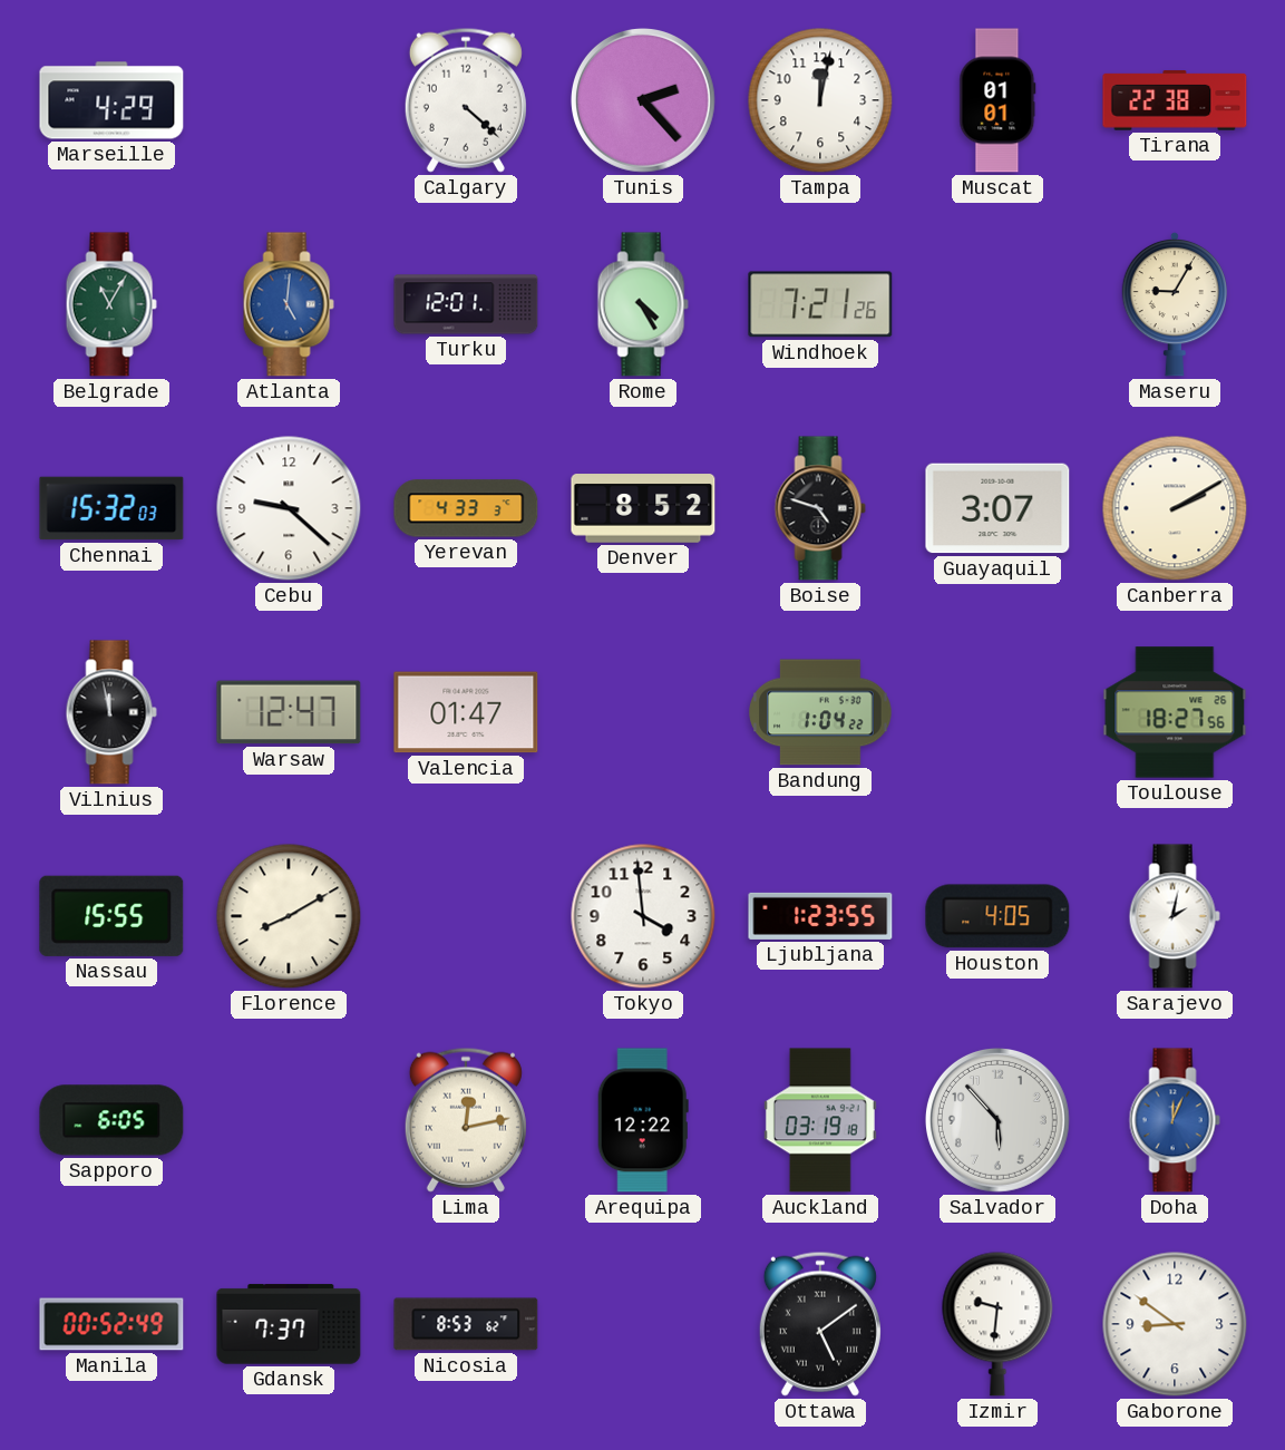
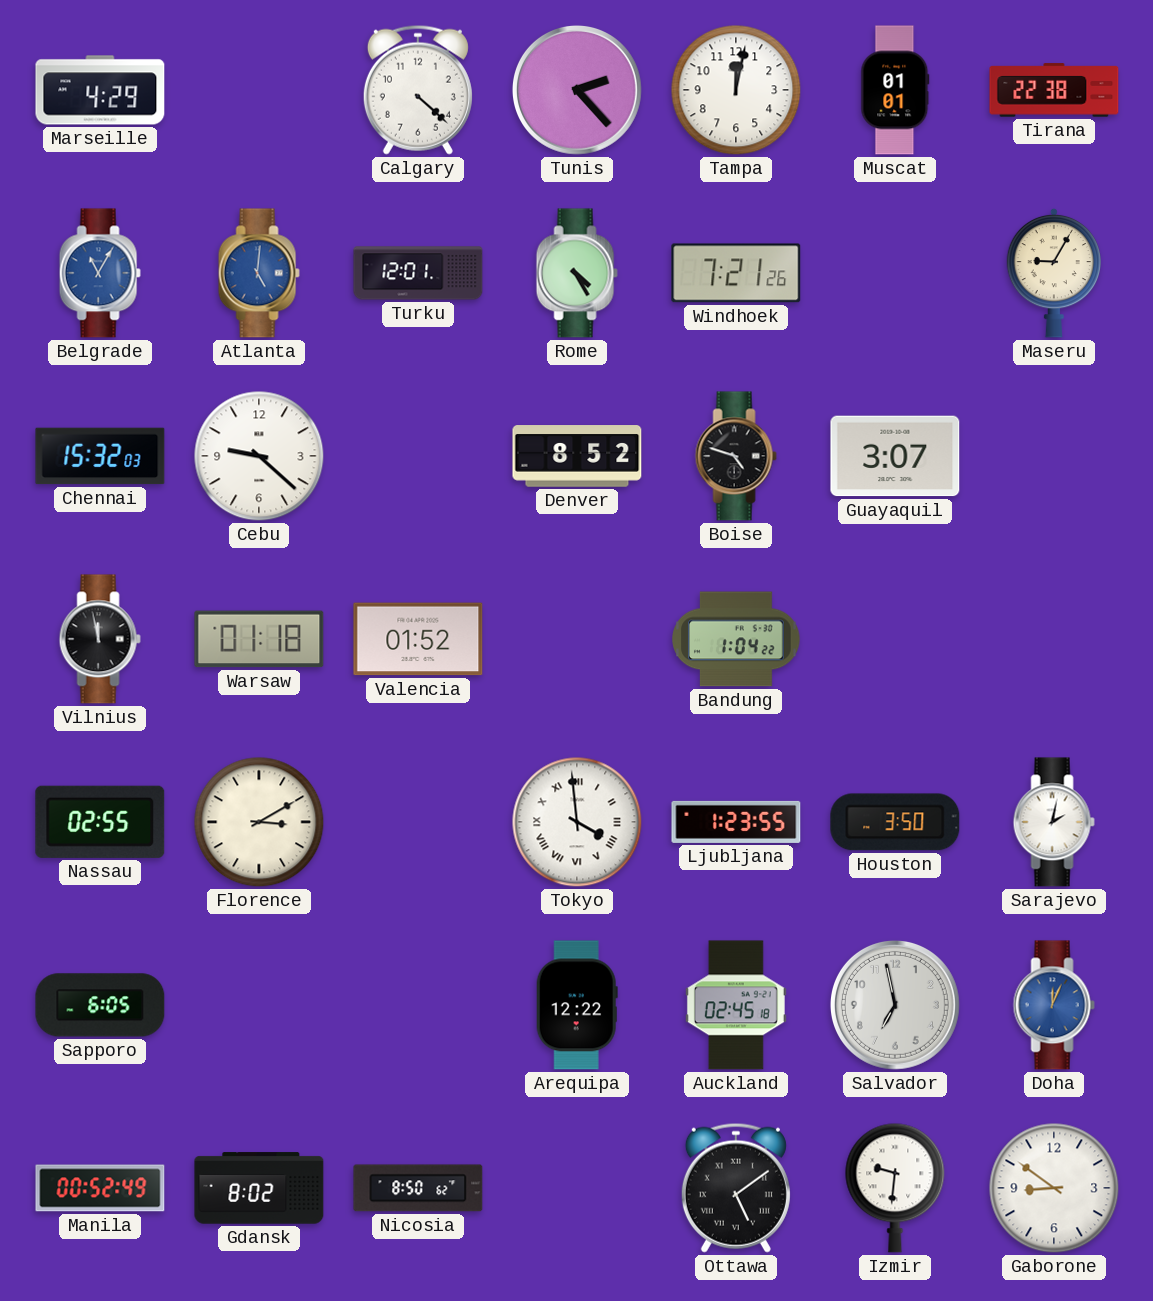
Belgrade dial: green -> blue
Yerevan: 4:33 -> none
Canberra: 2:10 -> none
Warsaw: 12:47 -> 01:18
Valencia: 01:47 -> 01:52
Toulouse: 18:27 -> none
Nassau: 15:55 -> 02:55
Florence: 8:10 -> 3:10
Tokyo numerals: Arabic -> Roman
Houston: 4:05 -> 3:50
Lima: 12:13 -> none
Auckland: 03:19 -> 02:45
Salvador: 5:53 -> 6:58
Gdansk: 7:37 -> 8:02
Nicosia: 8:53 -> 8:50
